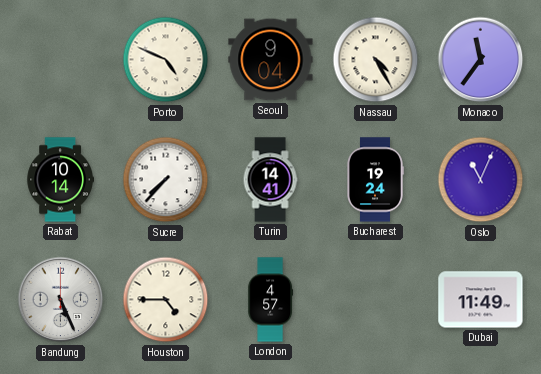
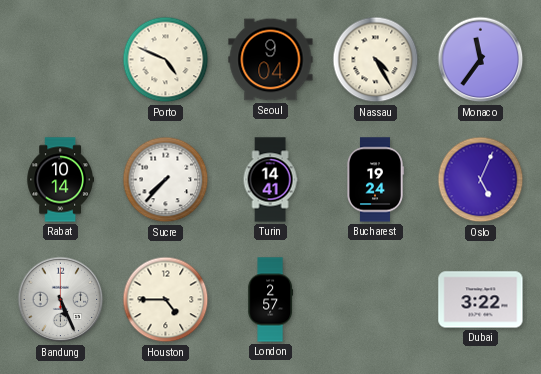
Oslo: 11:04 -> 5:04
London: 4:57 -> 2:57
Dubai: 11:49 -> 3:22
